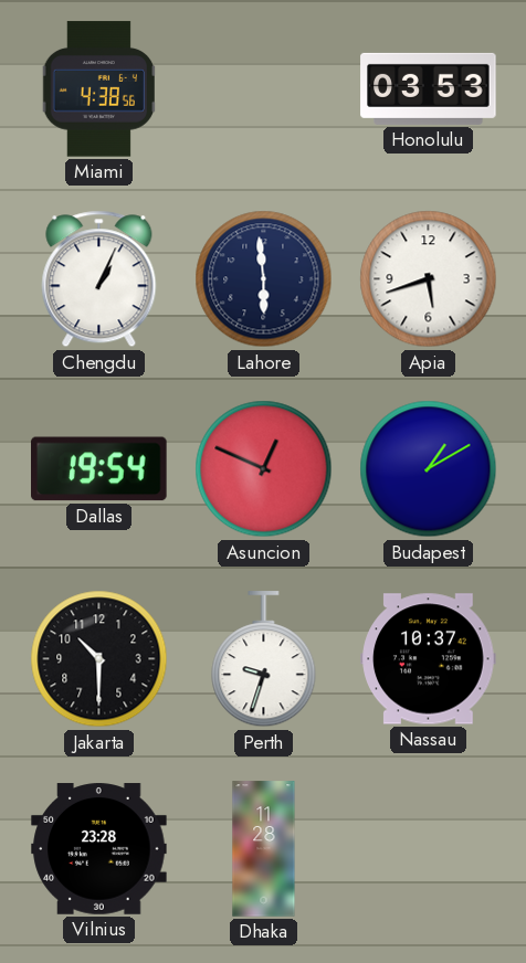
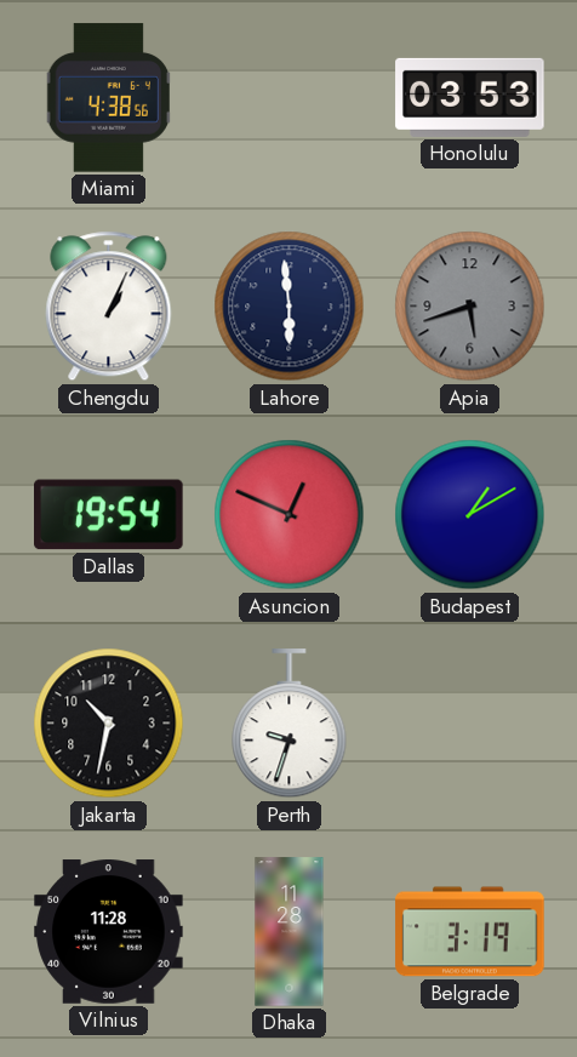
Apia dial: white -> grey
Jakarta: 10:30 -> 10:32
Nassau: 10:37 -> none
Vilnius: 23:28 -> 11:28
Belgrade: none -> 3:19
